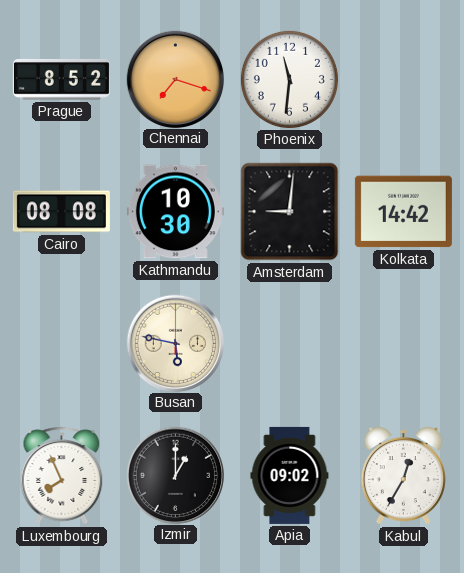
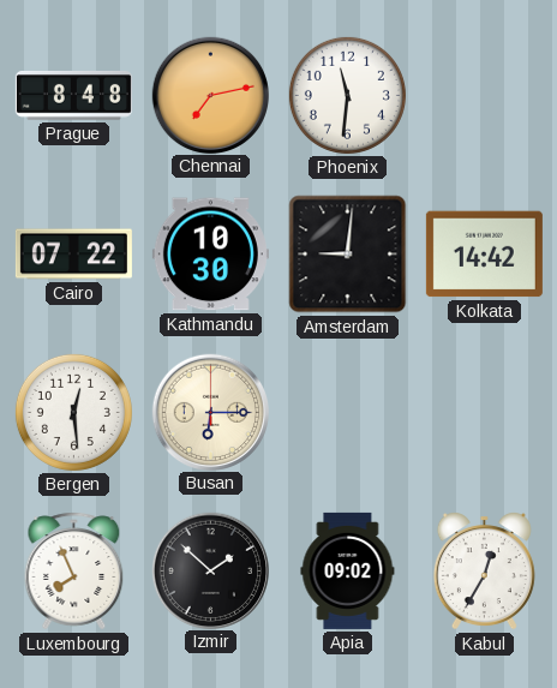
Prague: 8:52 -> 8:48
Chennai: 7:18 -> 7:13
Cairo: 08:08 -> 07:22
Bergen: none -> 12:29
Busan: 5:47 -> 6:15
Izmir: 1:00 -> 1:52
